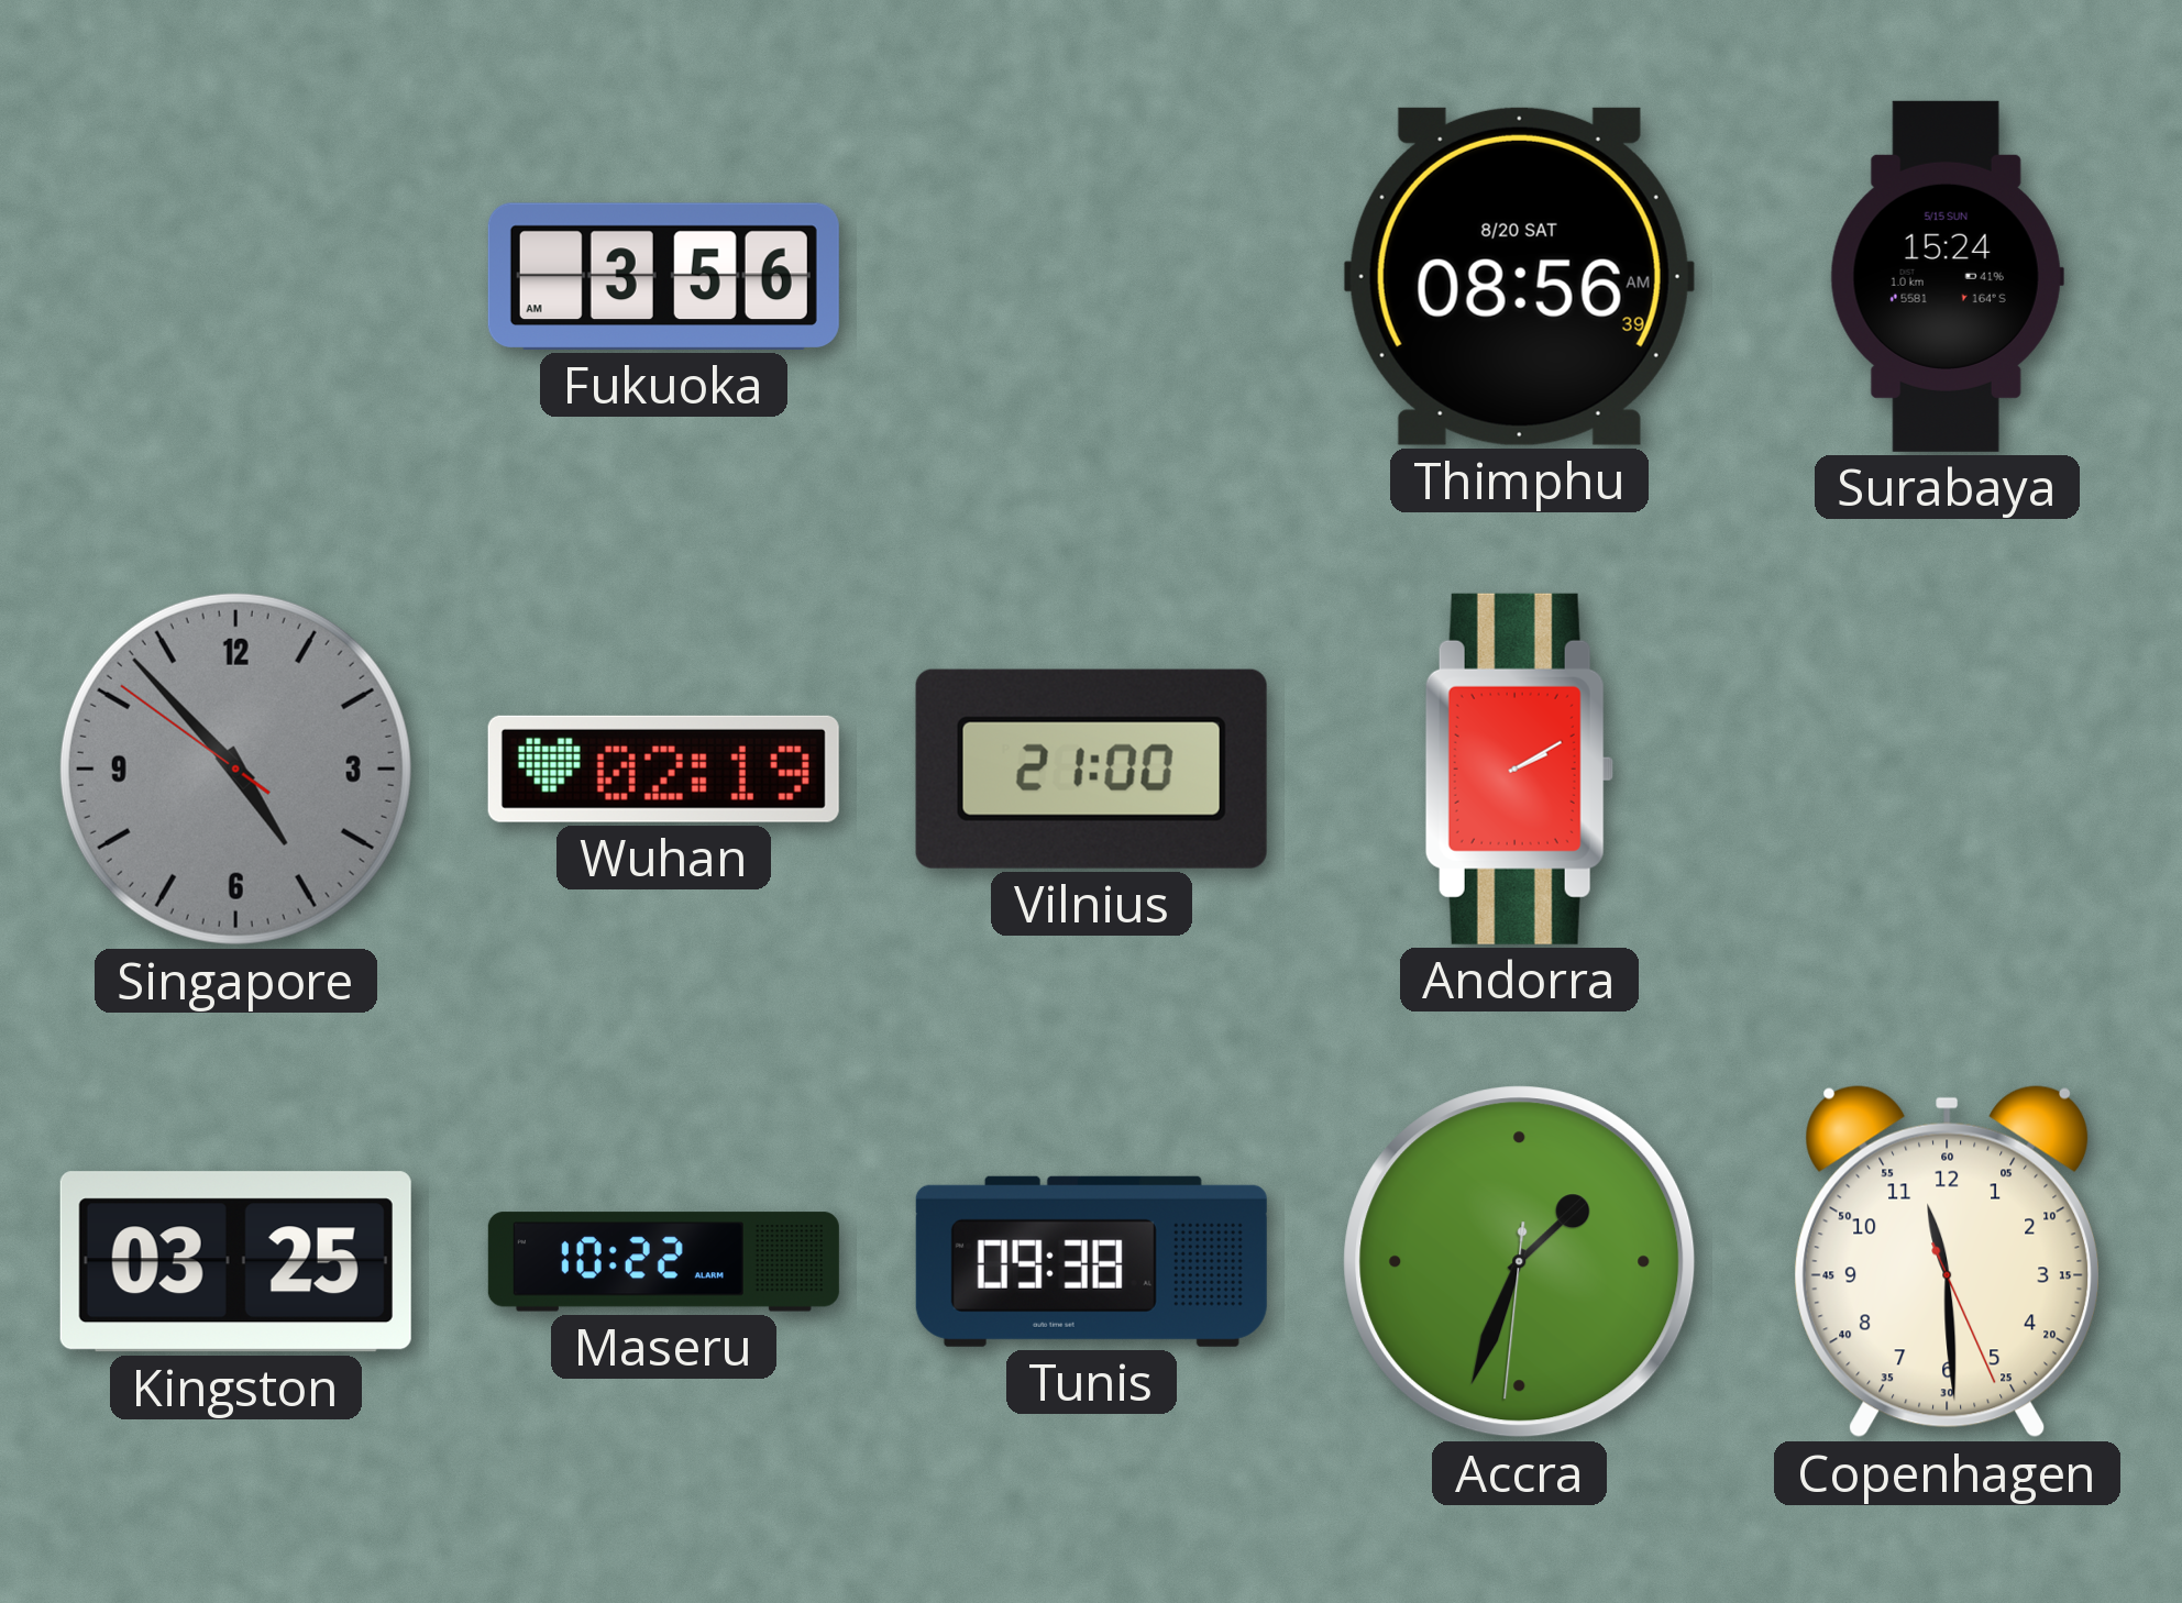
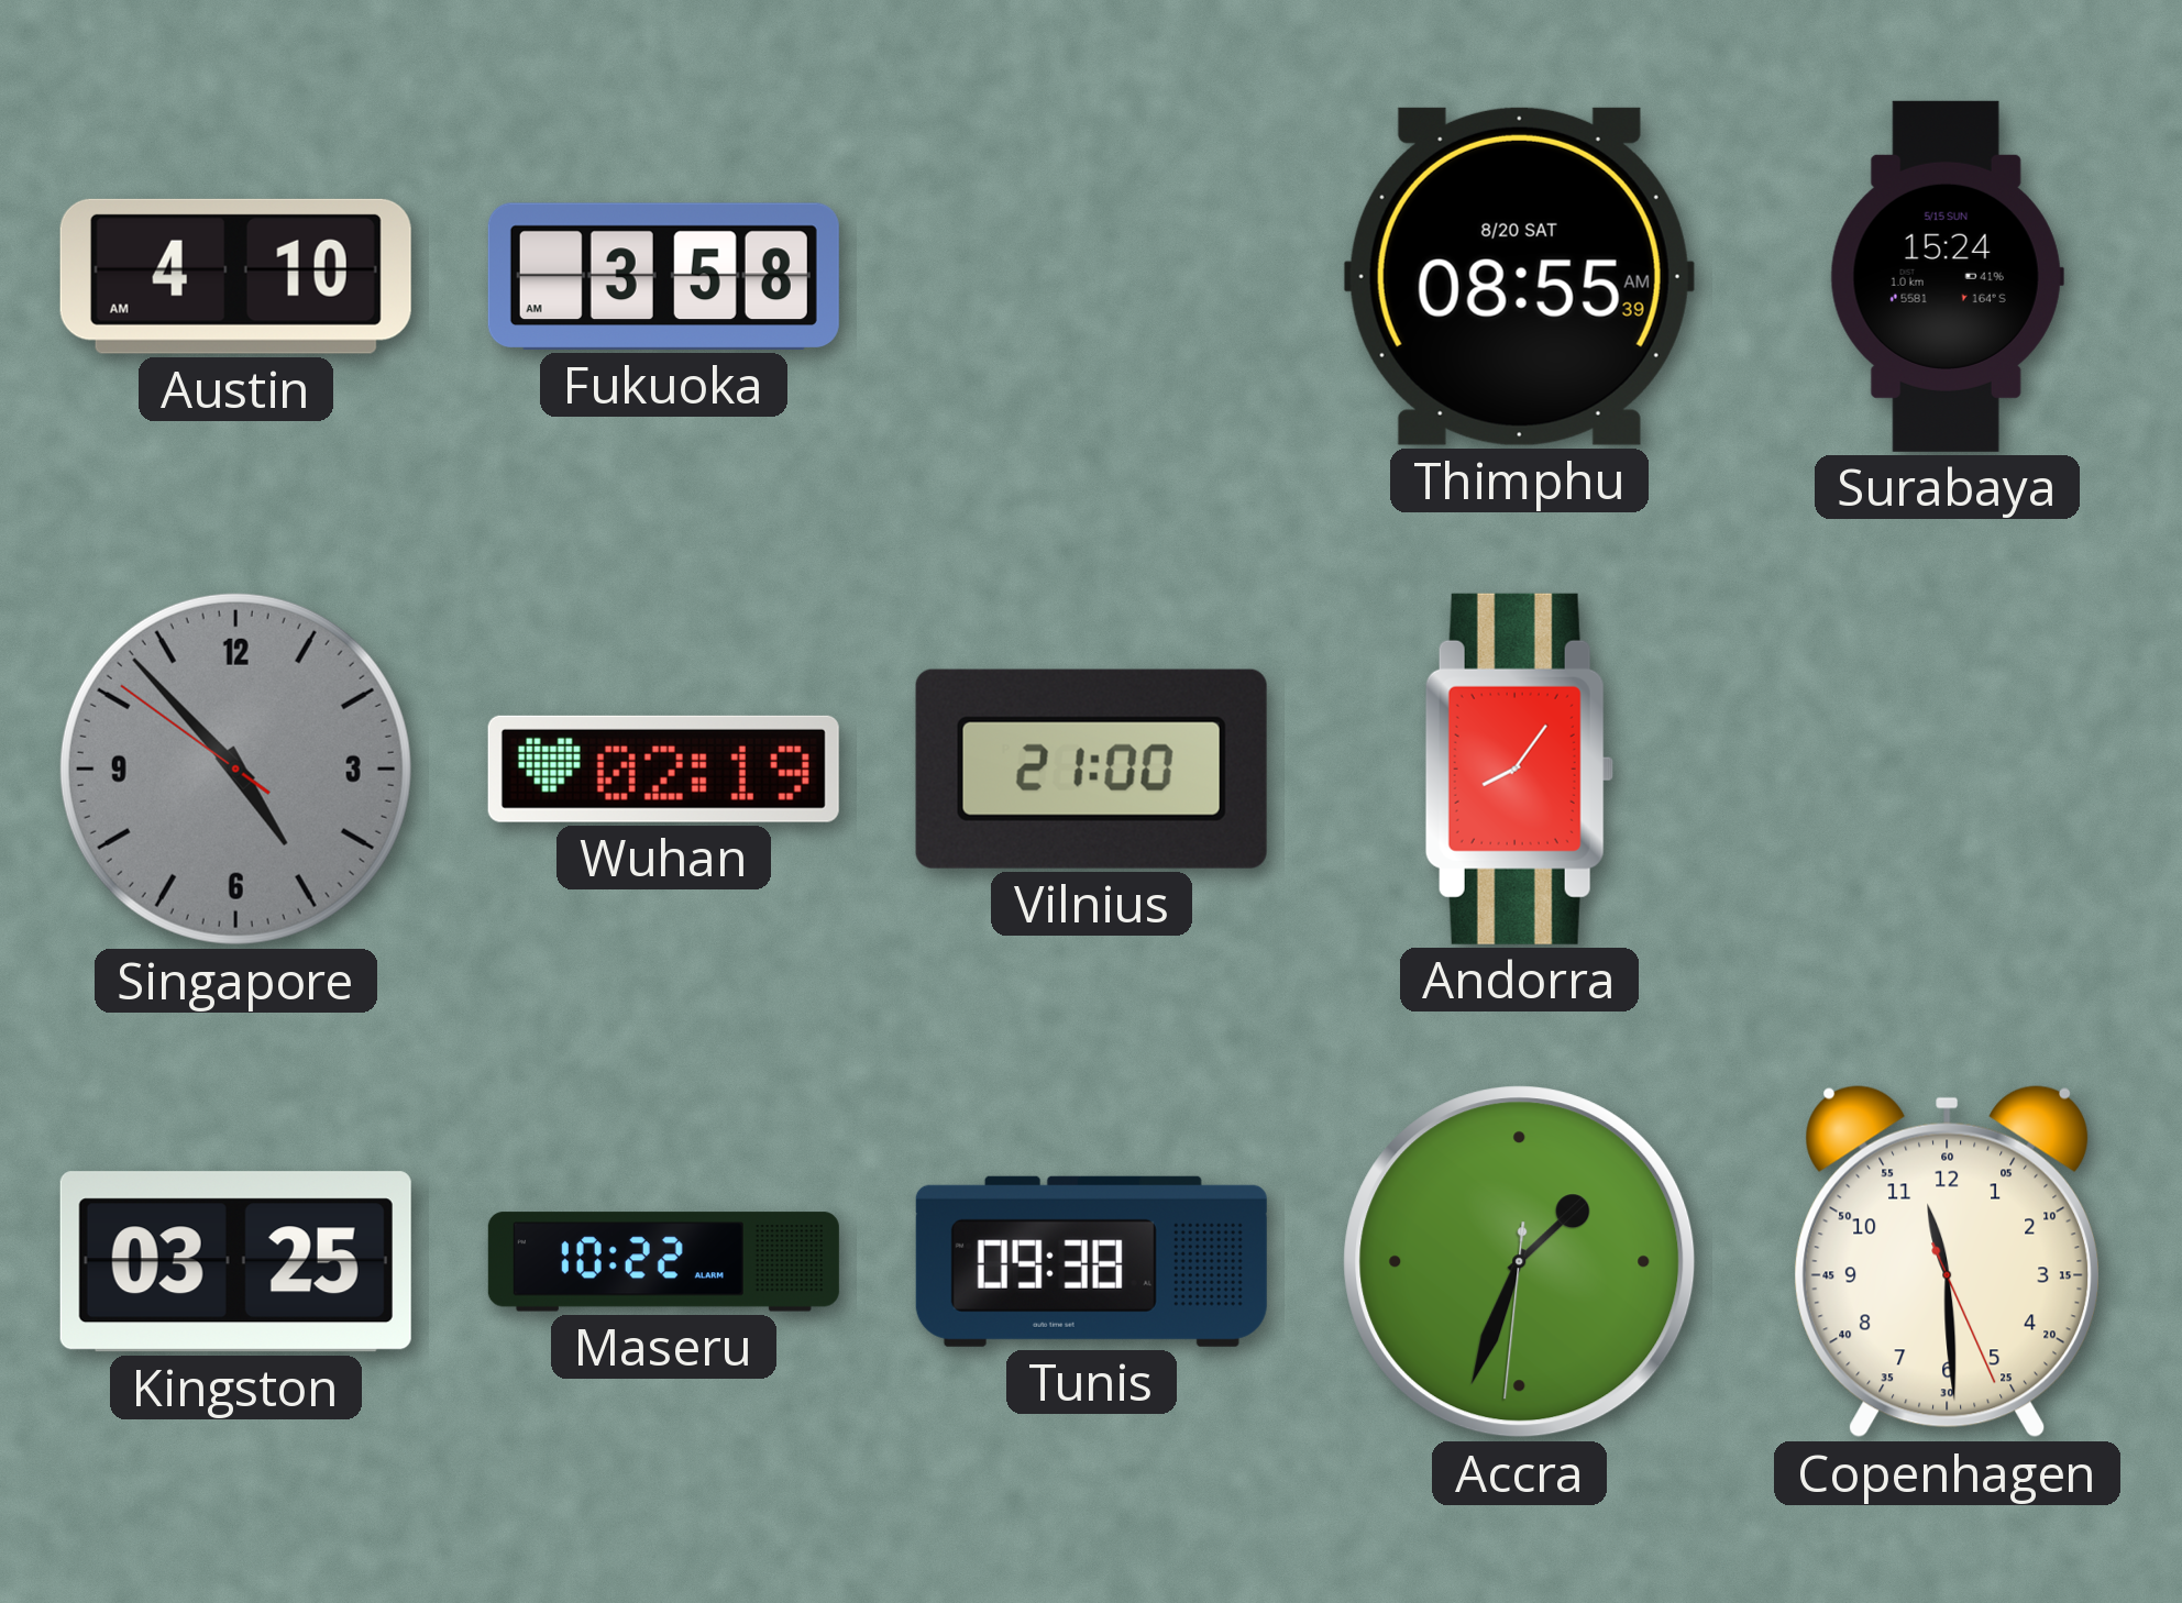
Austin: none -> 4:10
Fukuoka: 3:56 -> 3:58
Thimphu: 08:56 -> 08:55
Andorra: 2:10 -> 8:06
